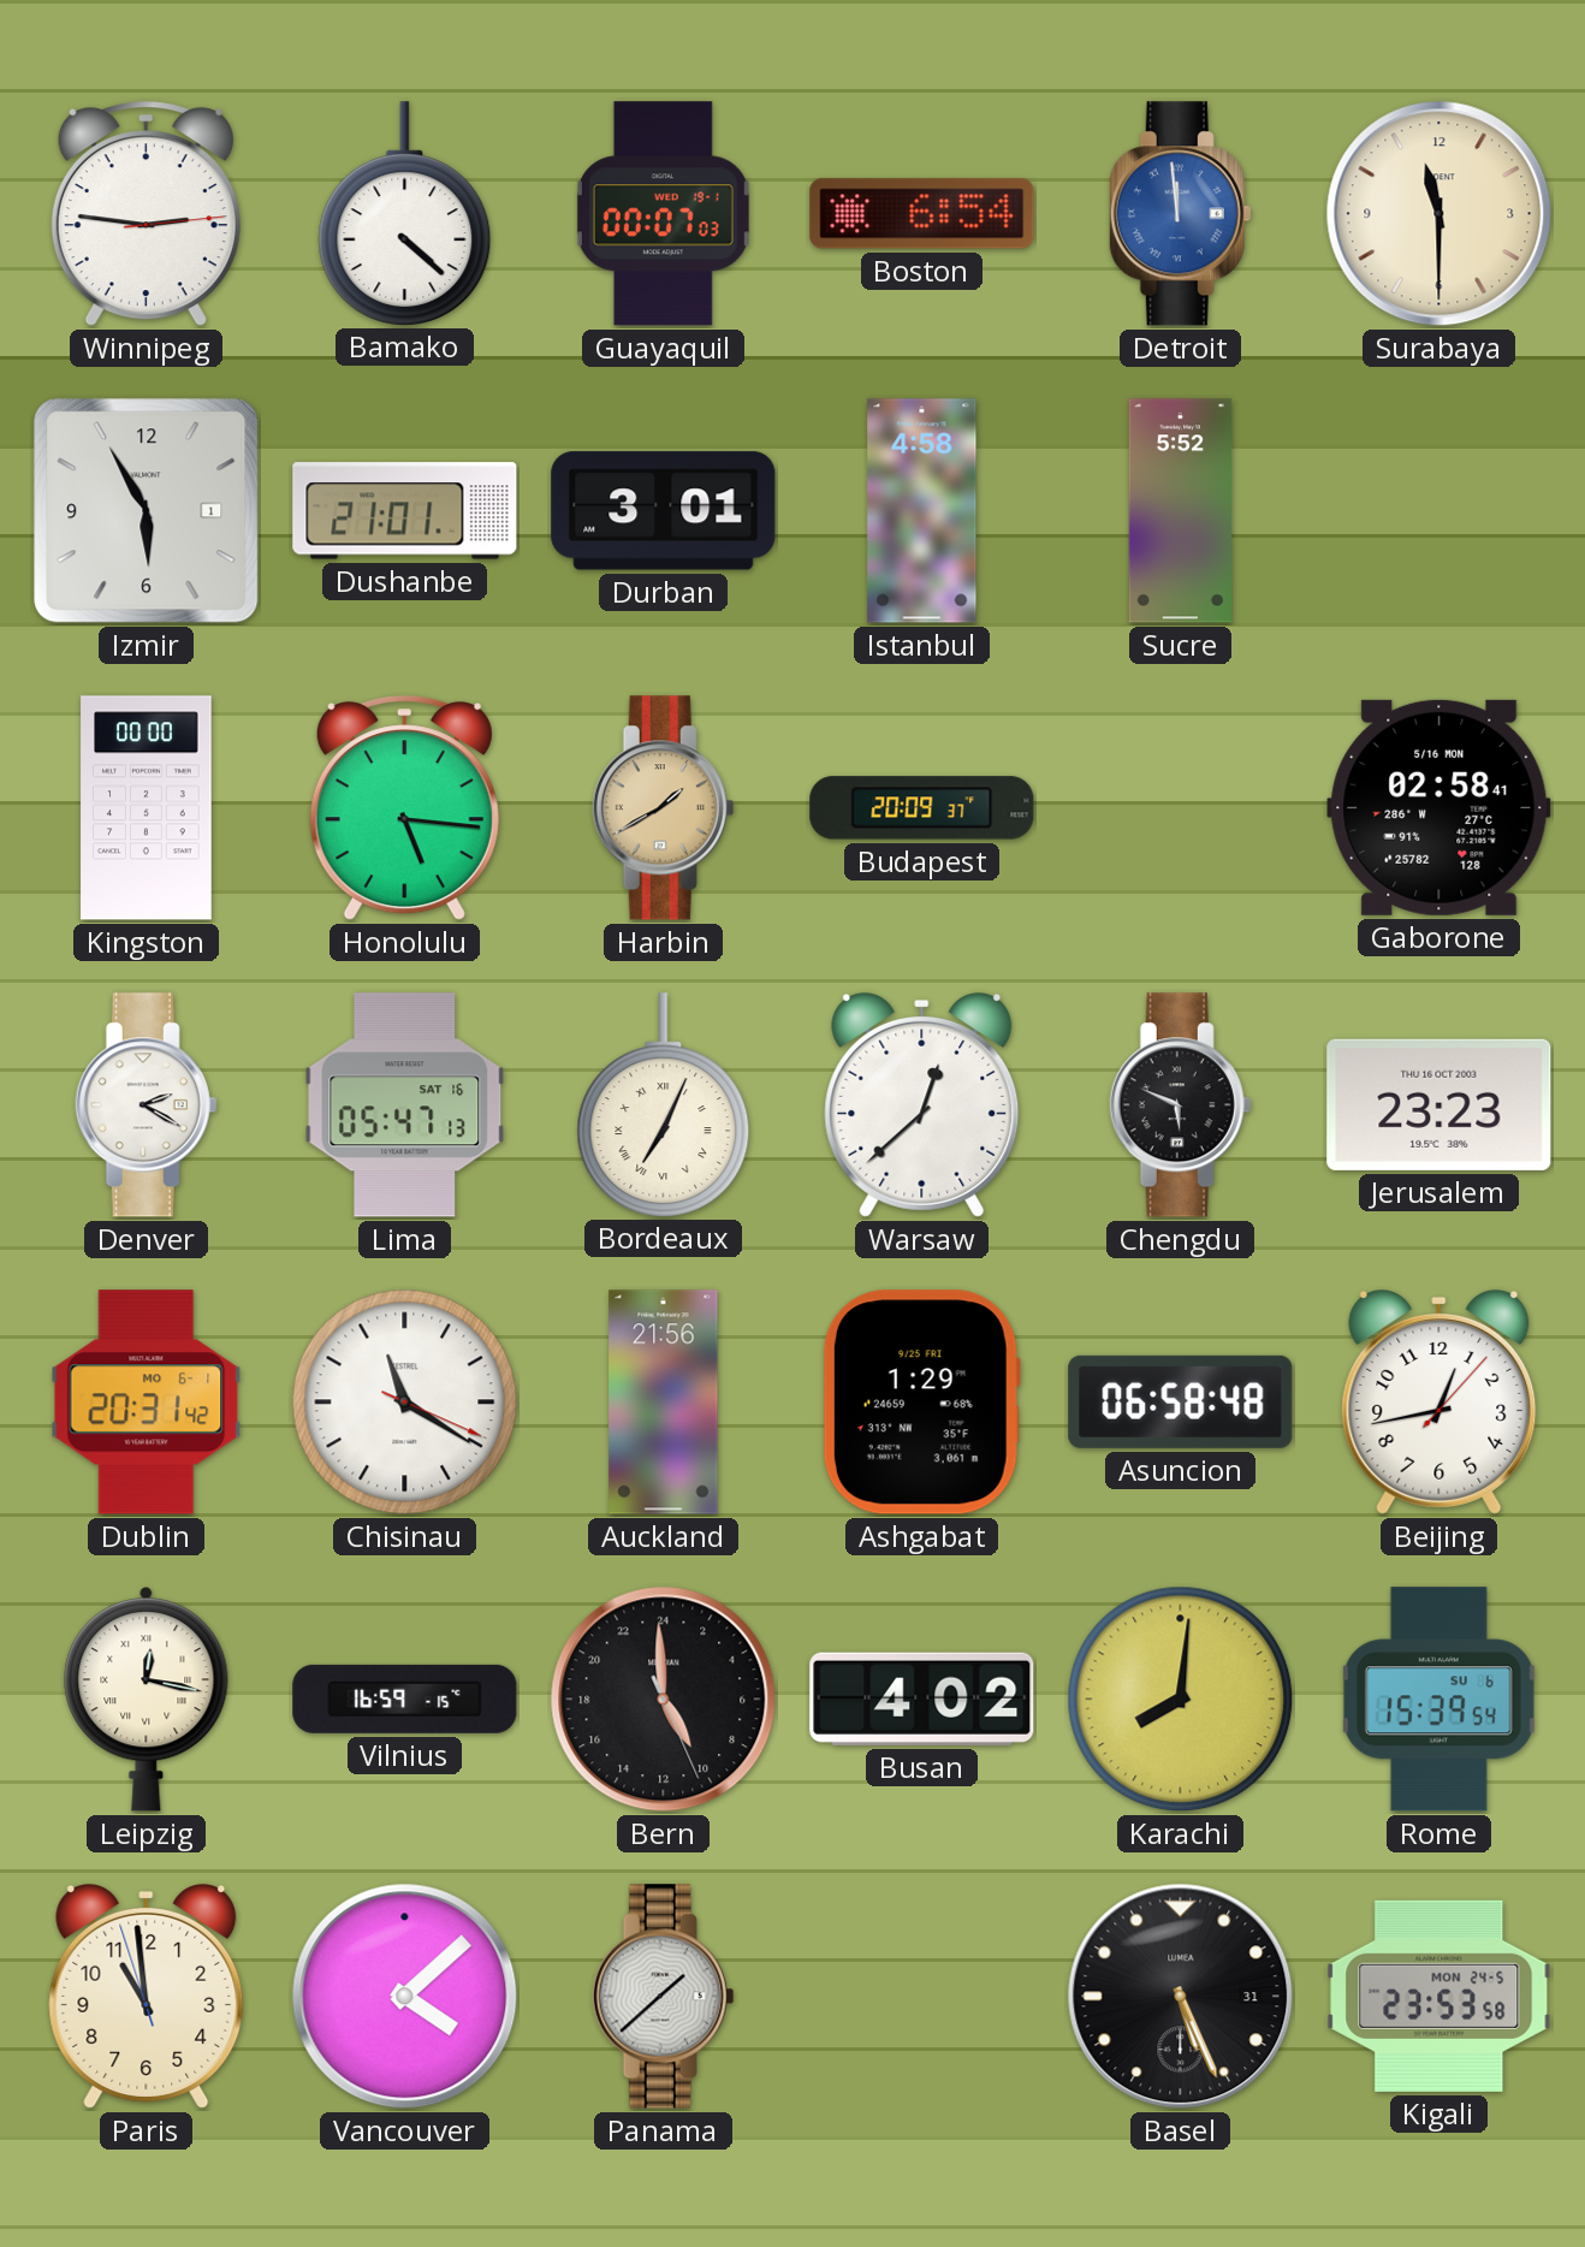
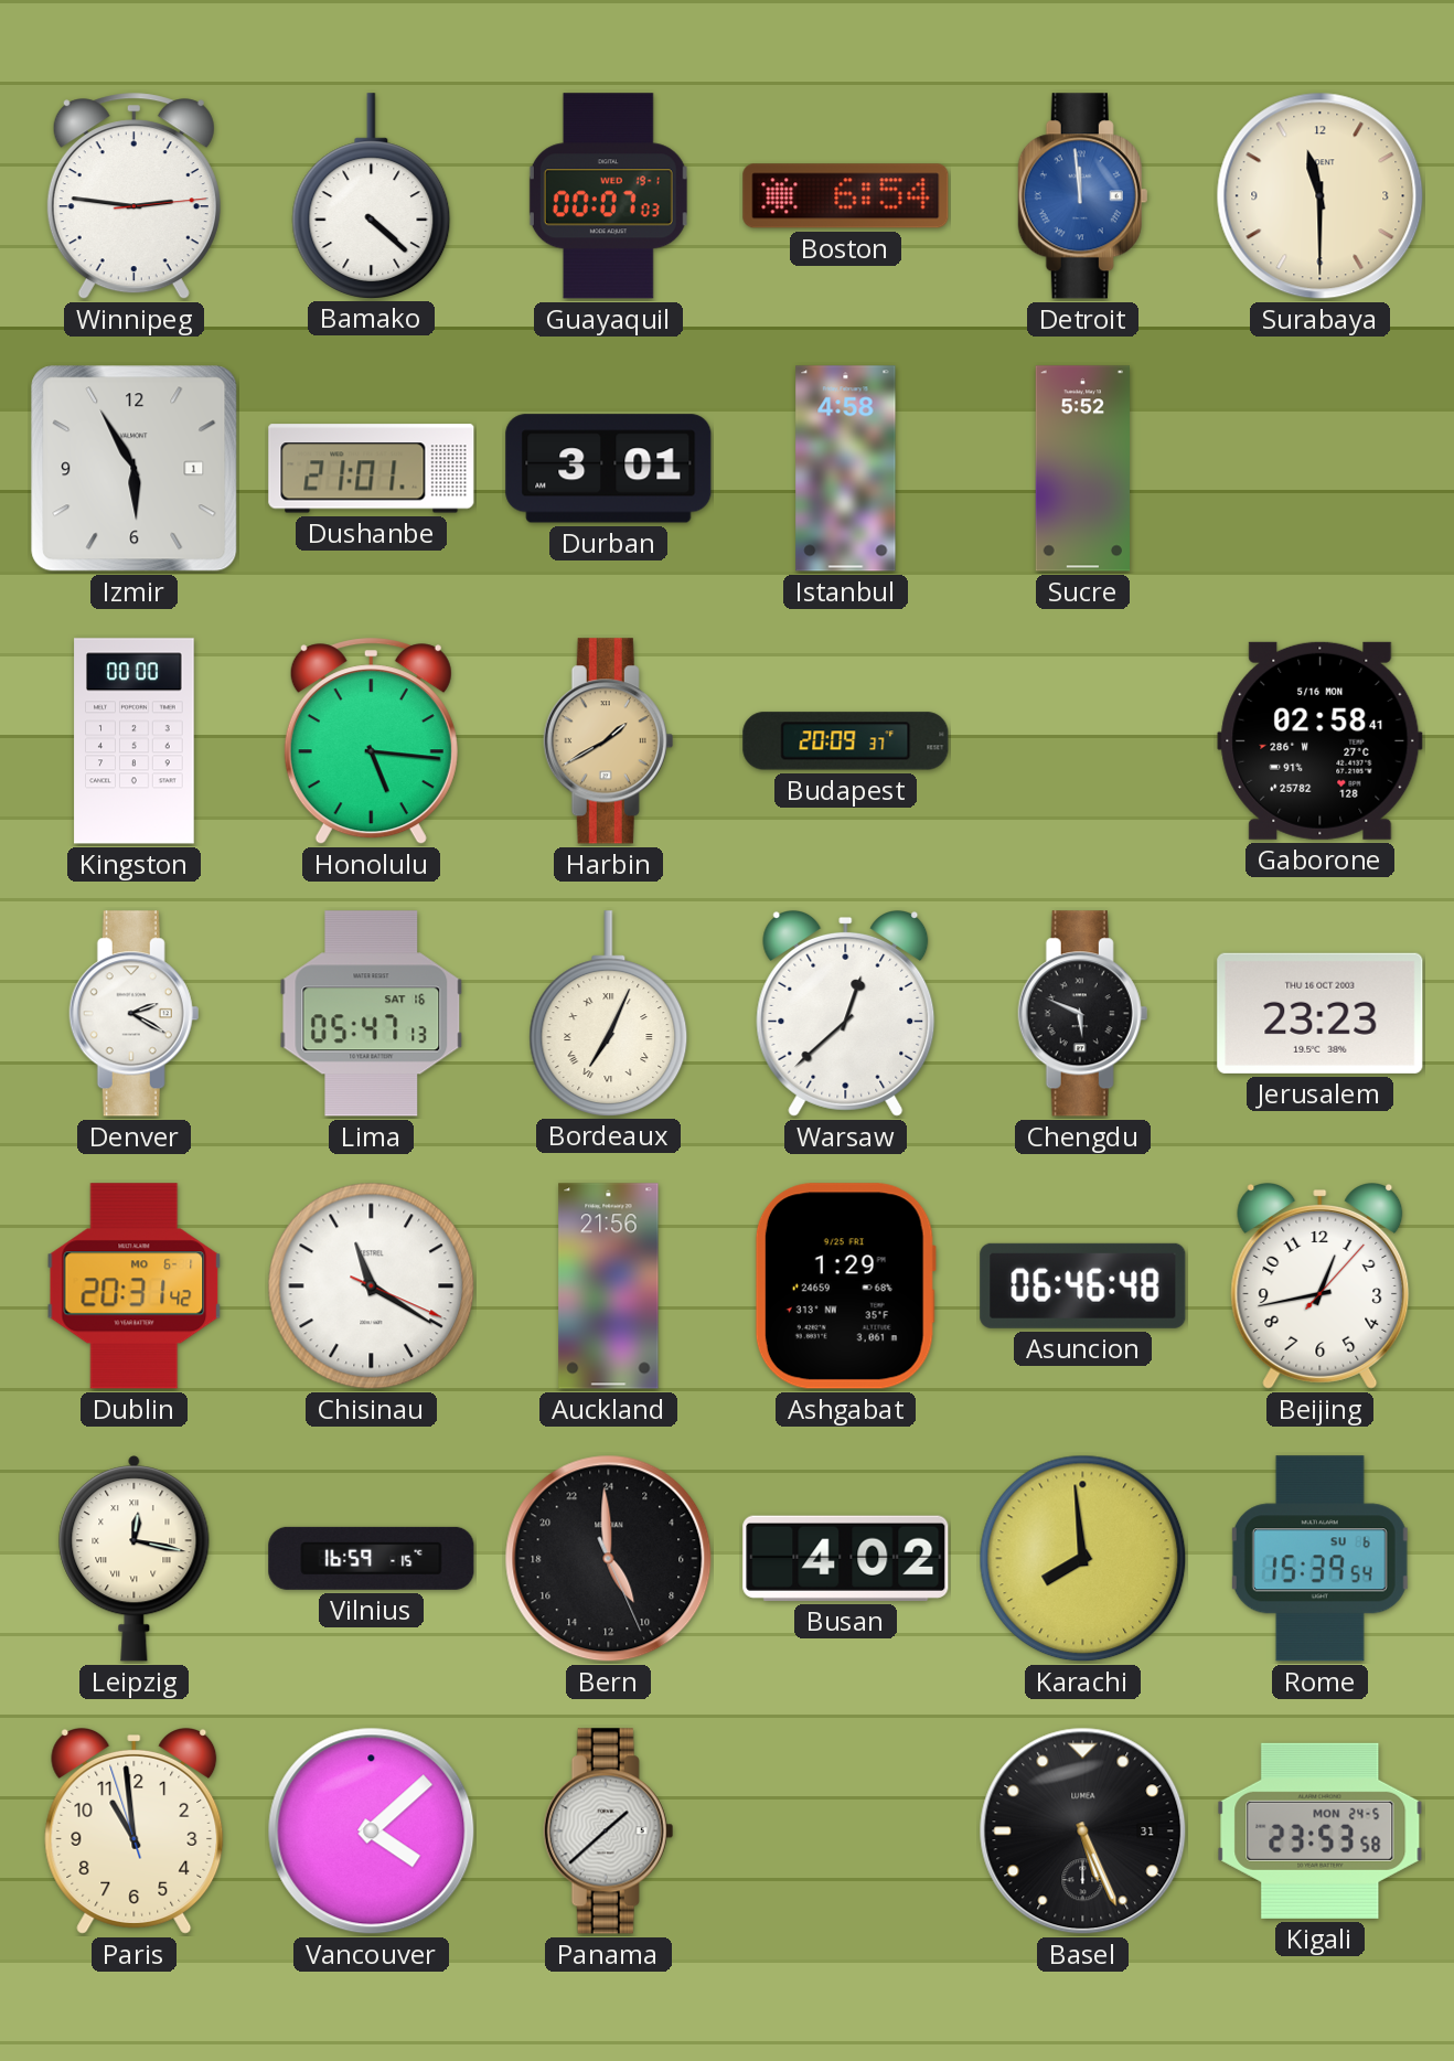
Asuncion: 06:58 -> 06:46
Karachi: 8:01 -> 7:59
